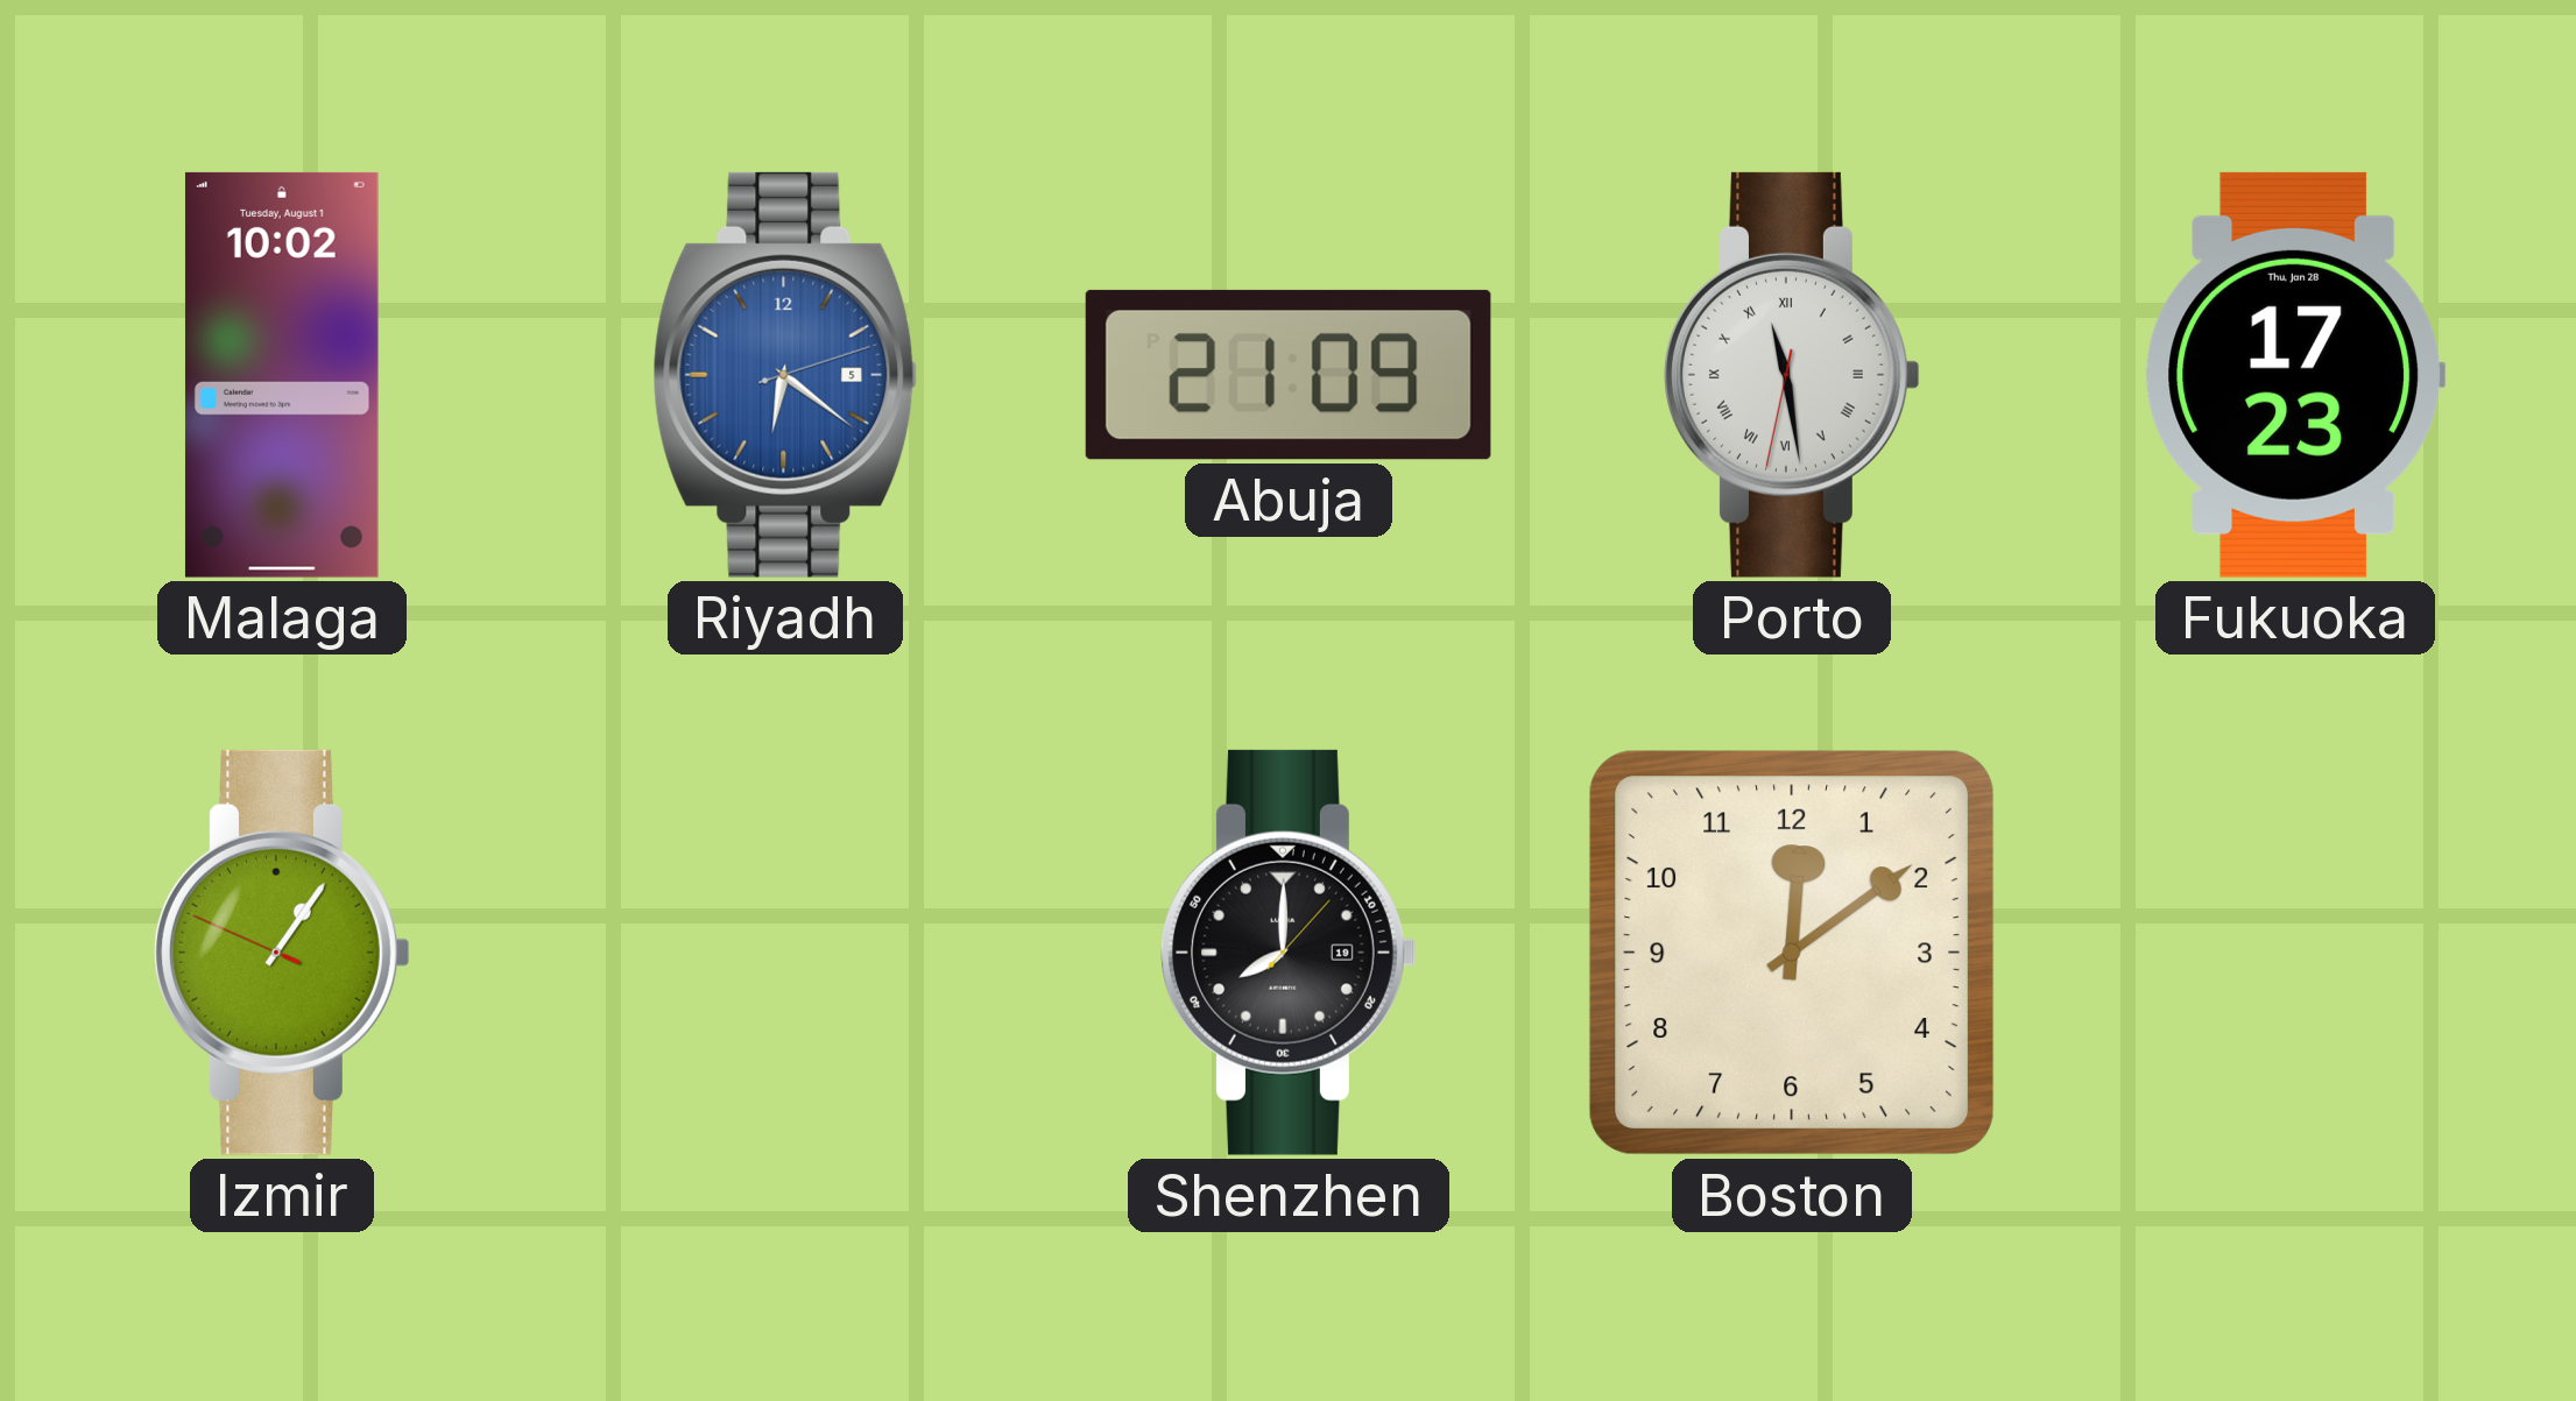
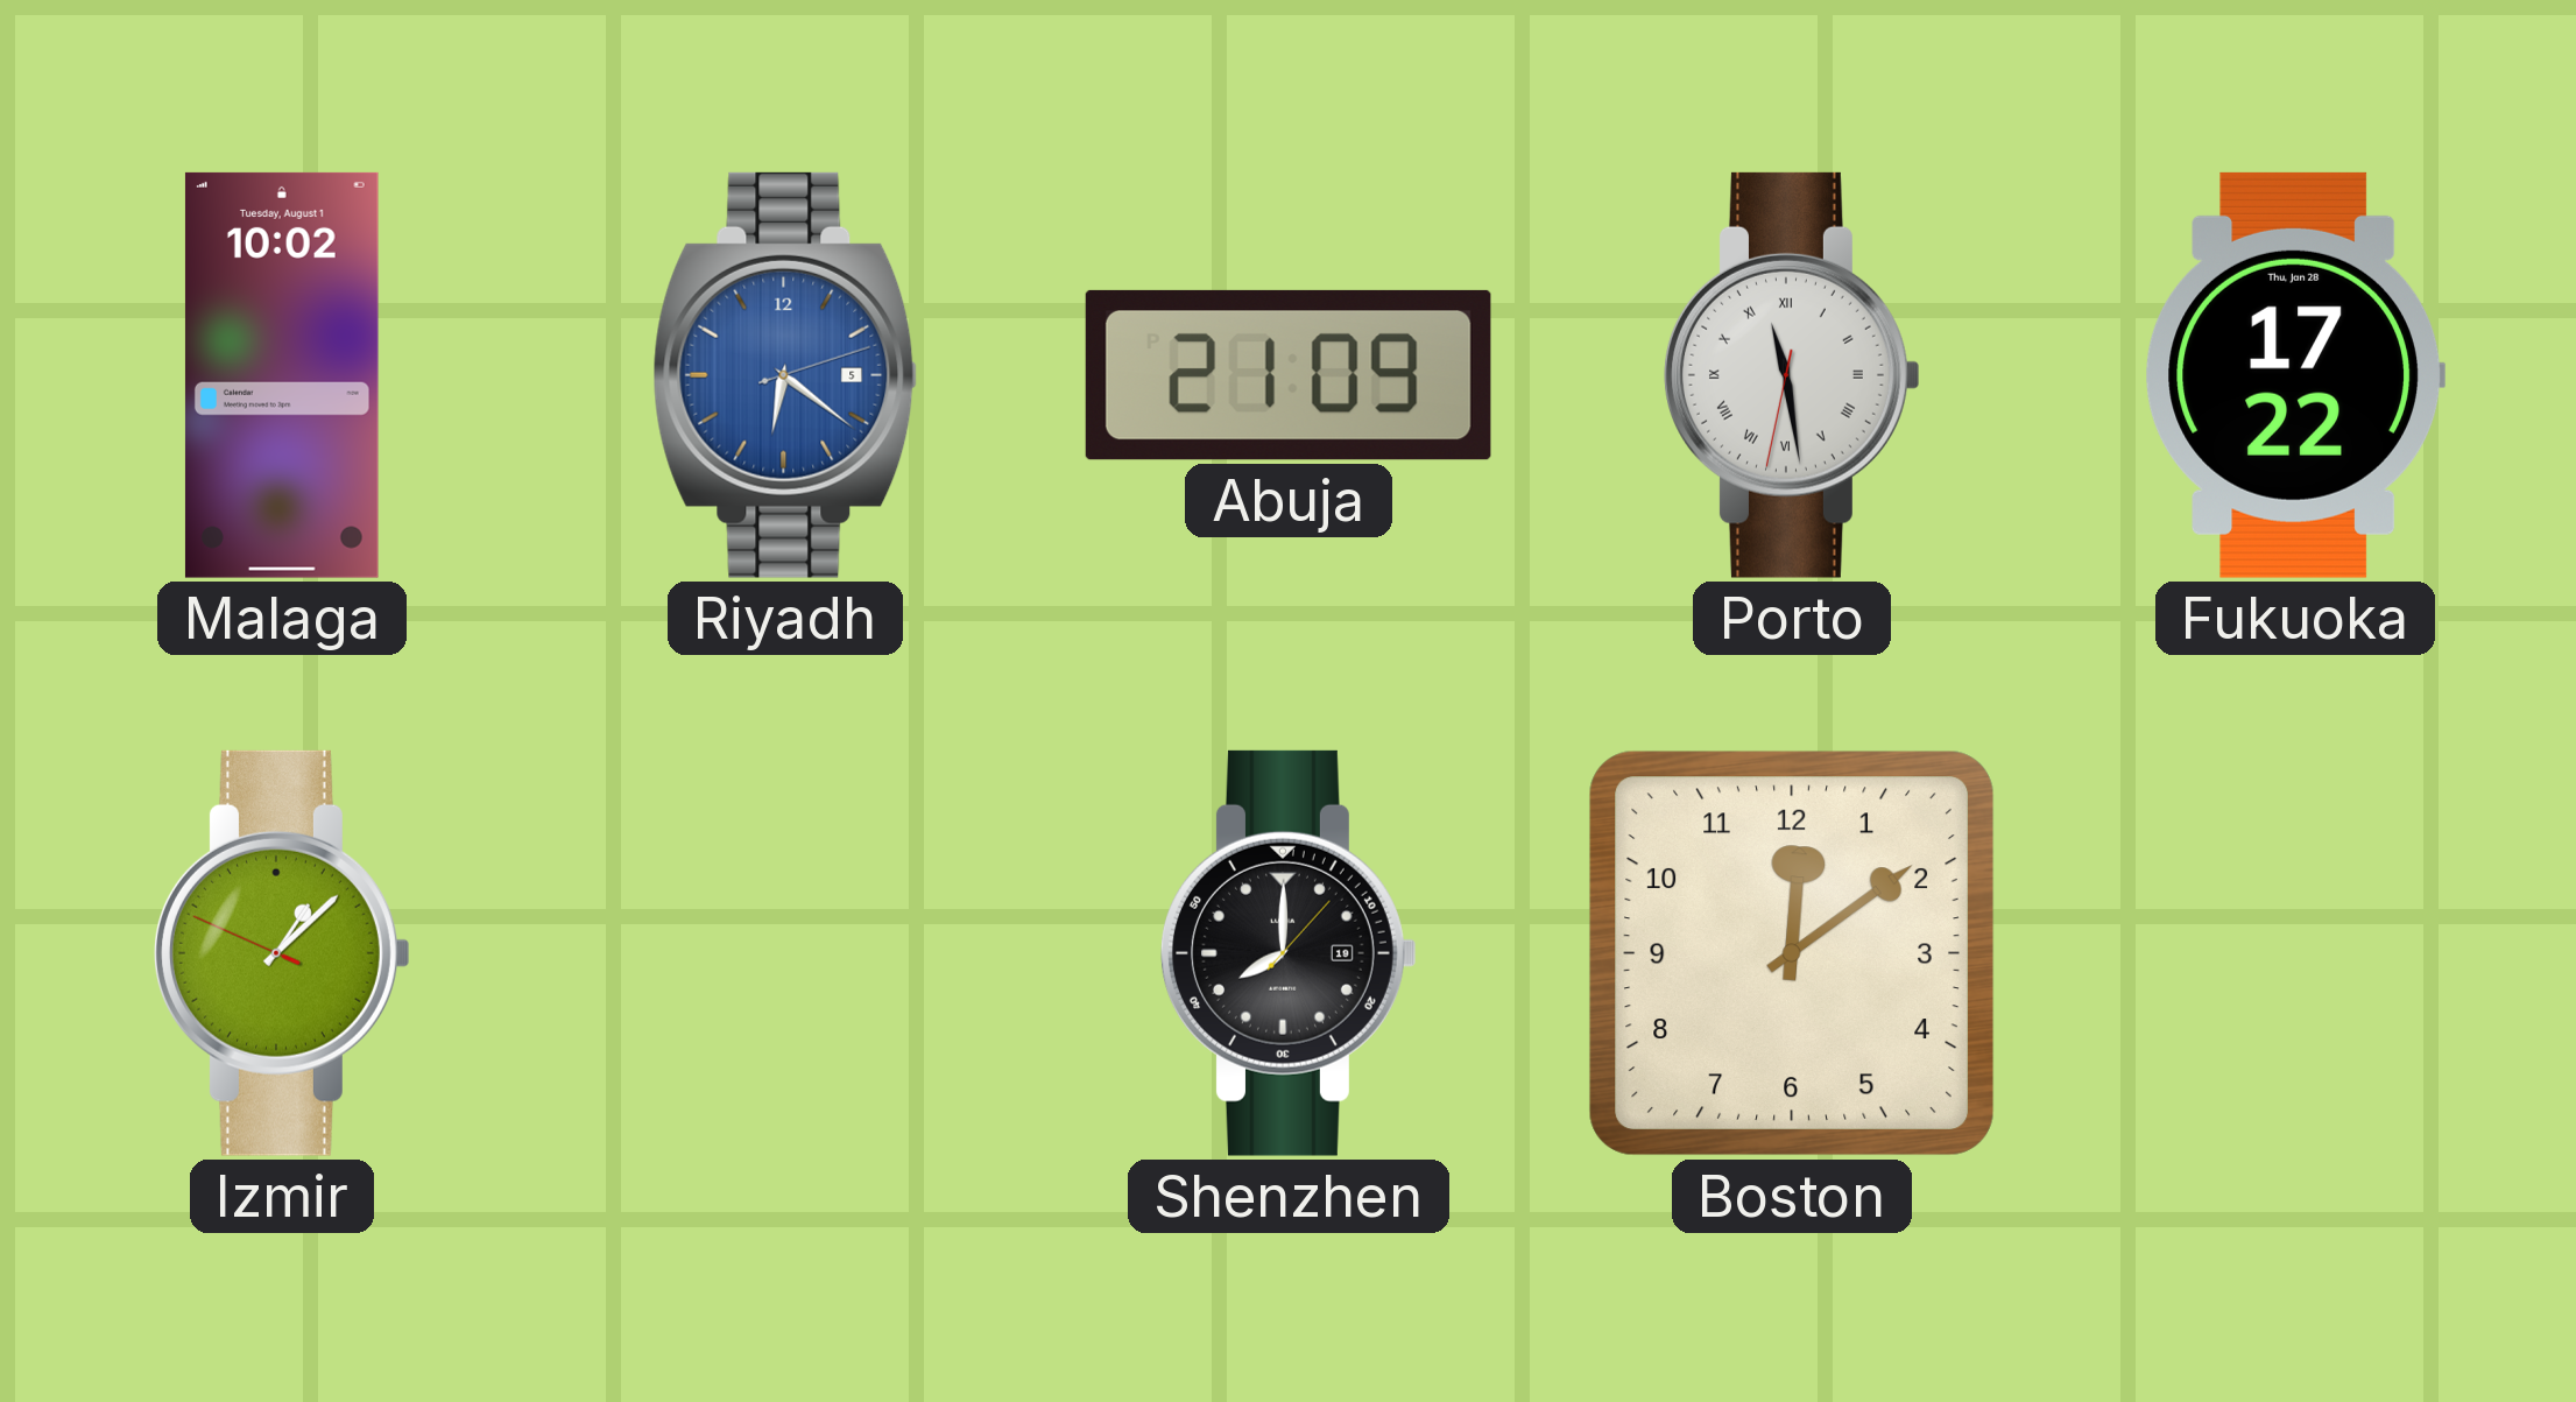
Fukuoka: 17:23 -> 17:22
Izmir: 1:05 -> 1:07
